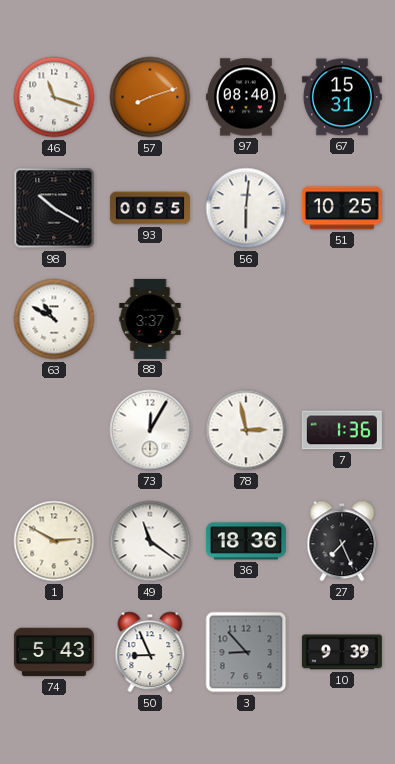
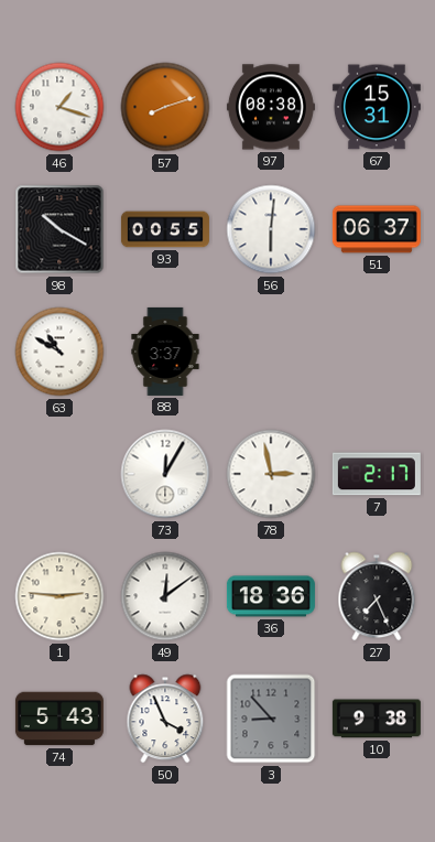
46: 11:18 -> 1:18
97: 08:40 -> 08:38
51: 10:25 -> 06:37
7: 1:36 -> 2:17
1: 2:50 -> 2:46
49: 11:21 -> 12:09
50: 8:56 -> 3:56
10: 9:39 -> 9:38
